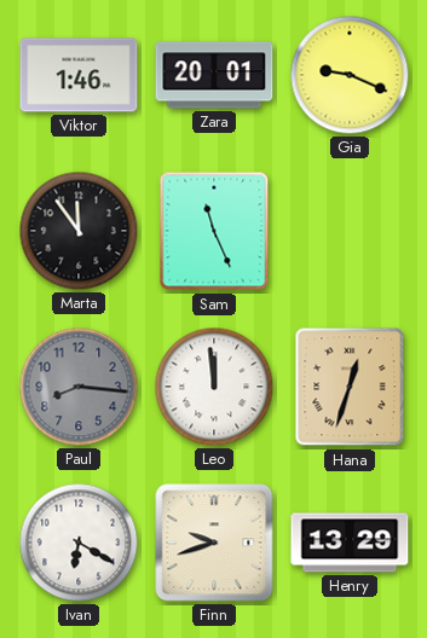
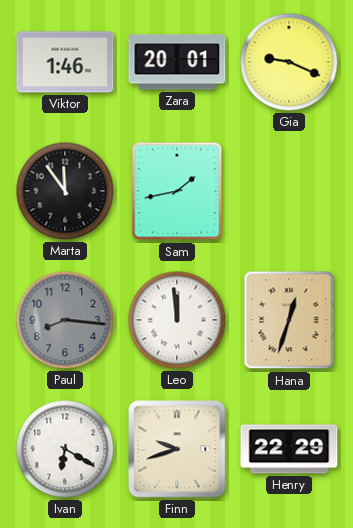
Sam: 11:26 -> 1:43
Henry: 13:29 -> 22:29
